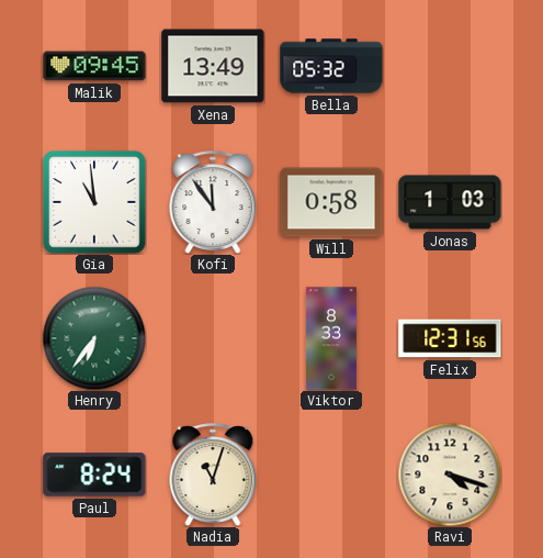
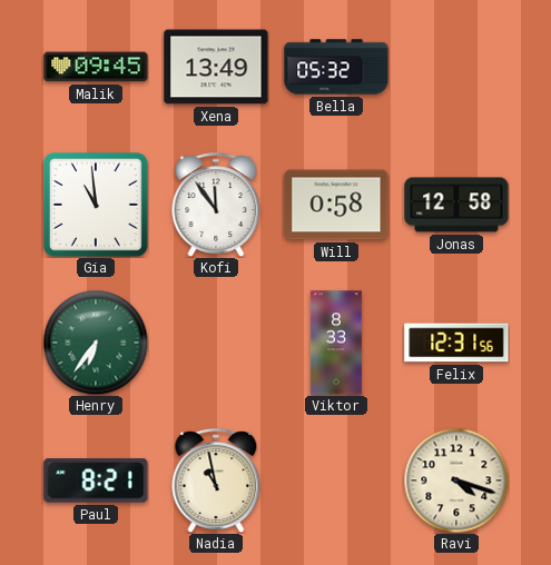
Jonas: 1:03 -> 12:58
Paul: 8:24 -> 8:21
Nadia: 11:03 -> 10:58
